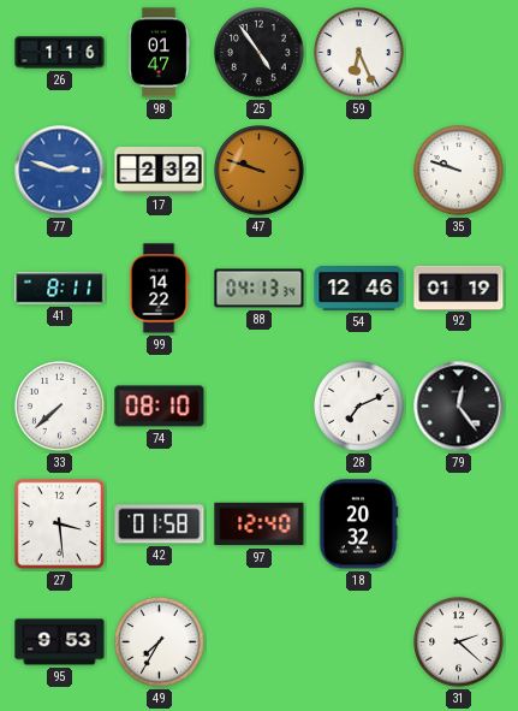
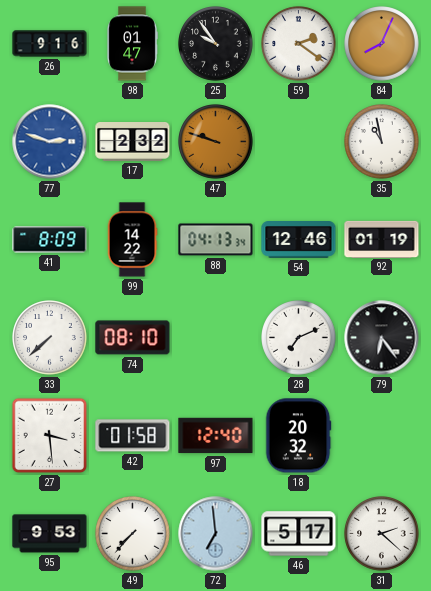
26: 1:16 -> 9:16
25: 4:54 -> 9:54
59: 6:26 -> 2:21
84: none -> 8:04
35: 9:48 -> 10:58
41: 8:11 -> 8:09
79: 12:24 -> 6:24
49: 7:35 -> 7:37
72: none -> 6:59
46: none -> 5:17
